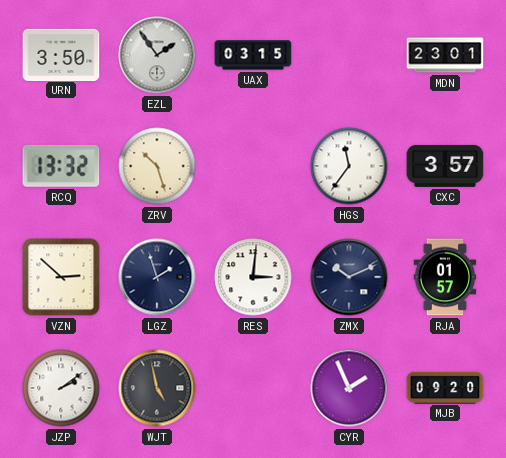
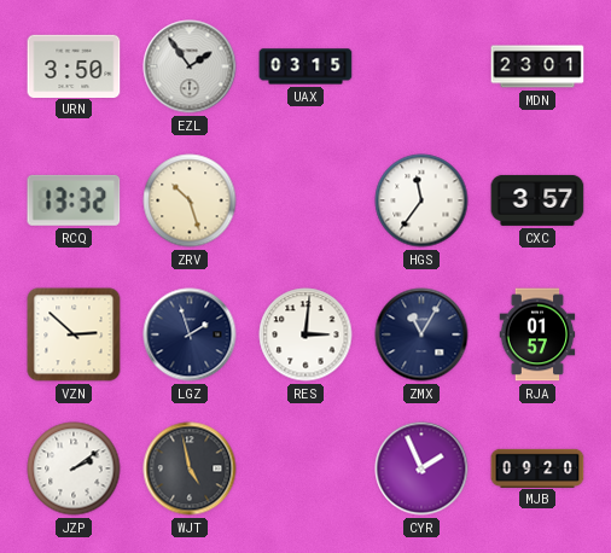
ZMX: 10:11 -> 11:05
